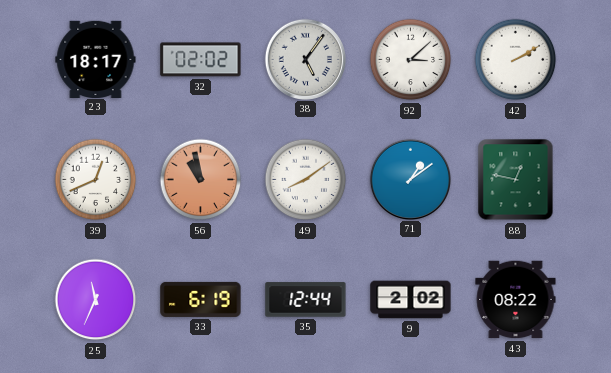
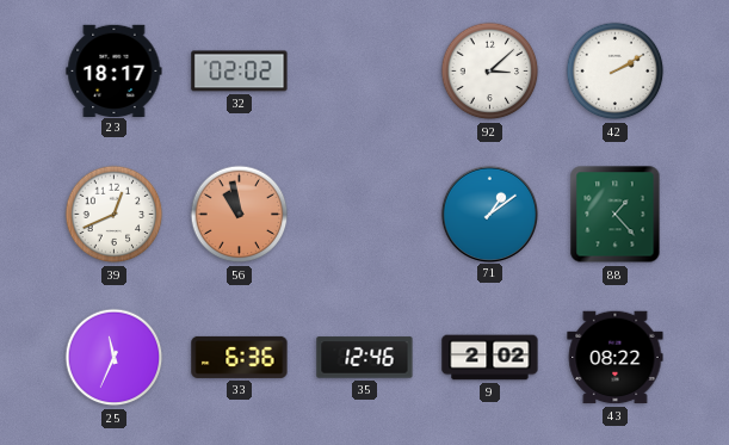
38: 5:06 -> none
49: 8:09 -> none
88: 12:47 -> 1:23
33: 6:19 -> 6:36
35: 12:44 -> 12:46
